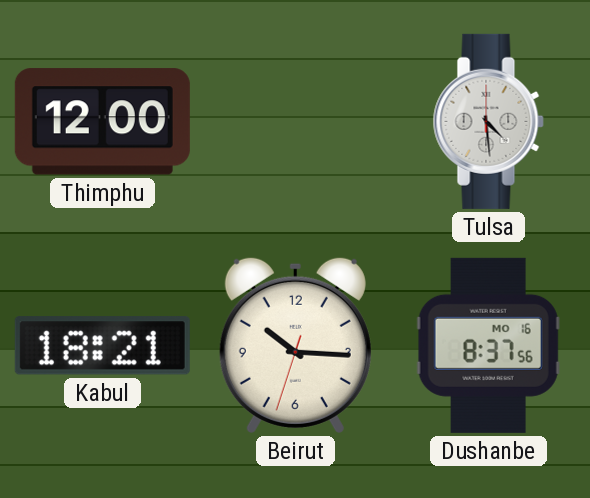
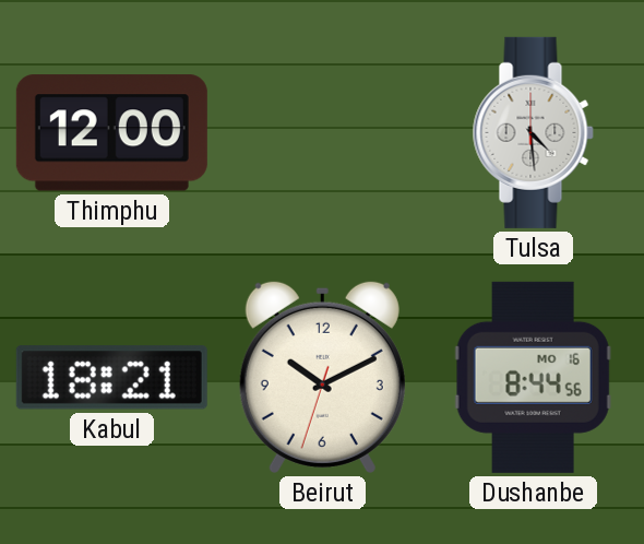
Beirut: 10:15 -> 10:10
Dushanbe: 8:37 -> 8:44
